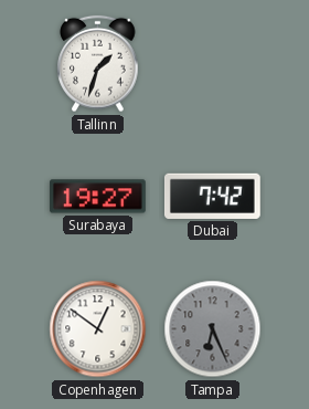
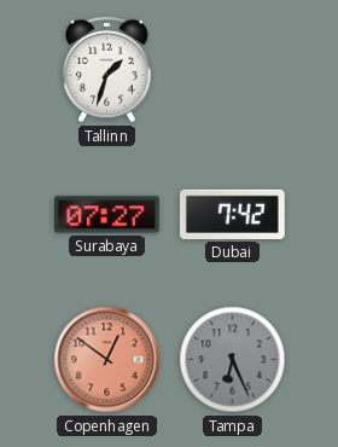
Surabaya: 19:27 -> 07:27
Copenhagen dial: white -> salmon
